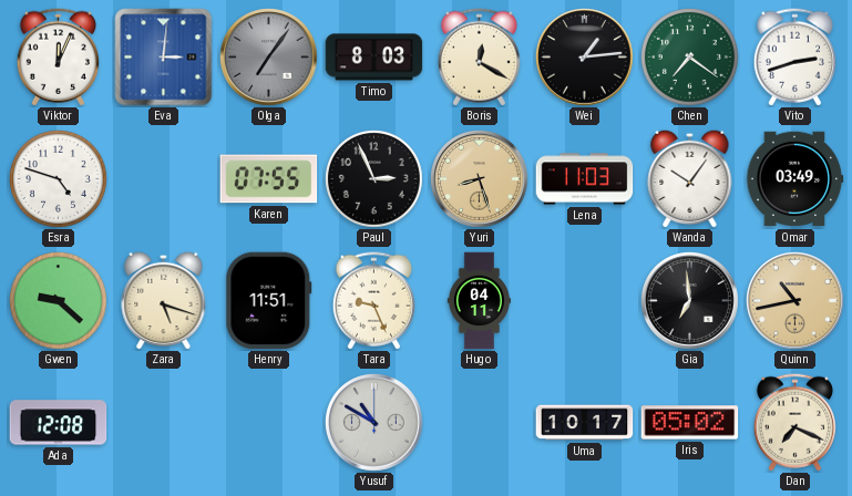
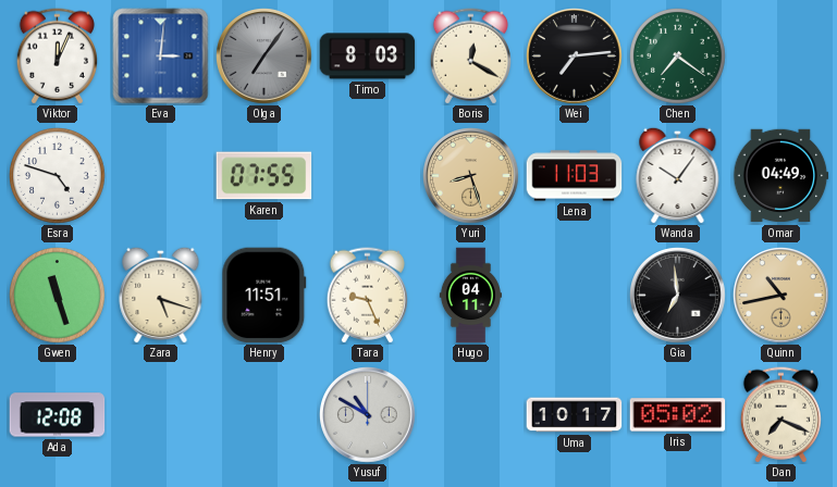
Wei: 1:14 -> 7:14
Vito: 2:42 -> none
Paul: 2:56 -> none
Omar: 03:49 -> 04:49
Gwen: 9:22 -> 11:27
